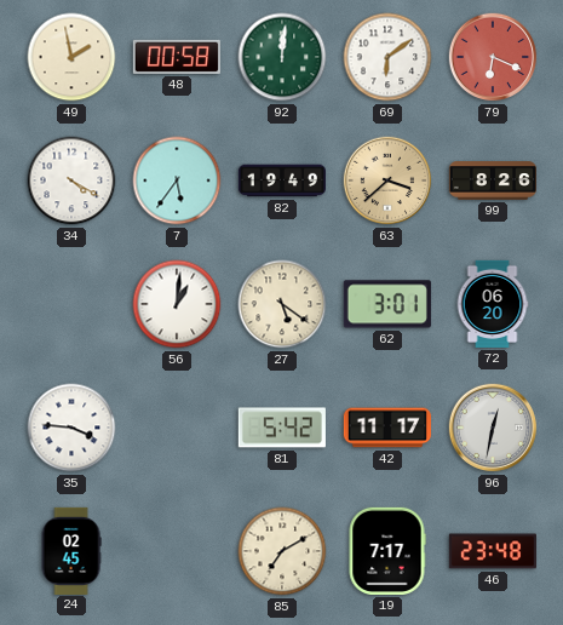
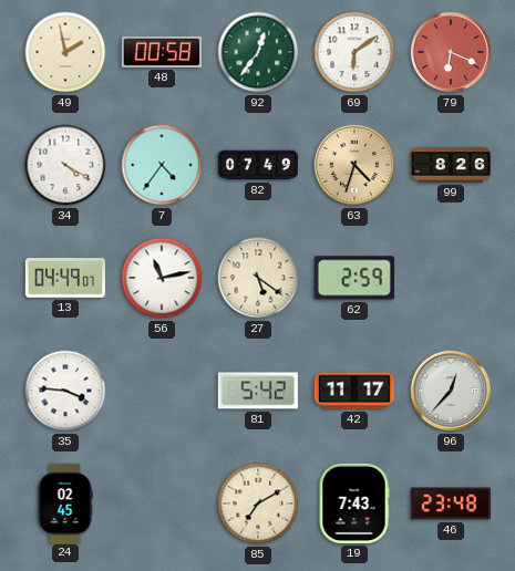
92: 12:01 -> 12:36
7: 5:36 -> 4:36
82: 19:49 -> 07:49
63: 3:38 -> 4:33
13: none -> 04:49
56: 1:01 -> 11:13
62: 3:01 -> 2:59
72: 06:20 -> none
96: 12:32 -> 12:37
19: 7:17 -> 7:43
